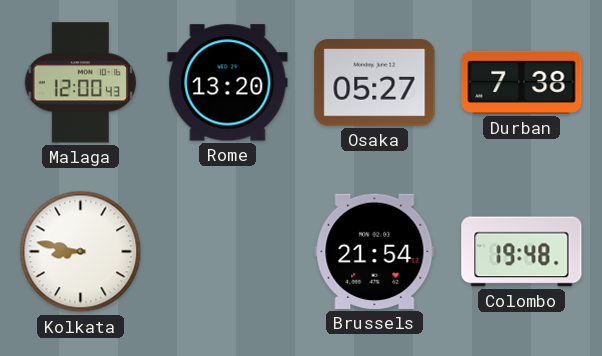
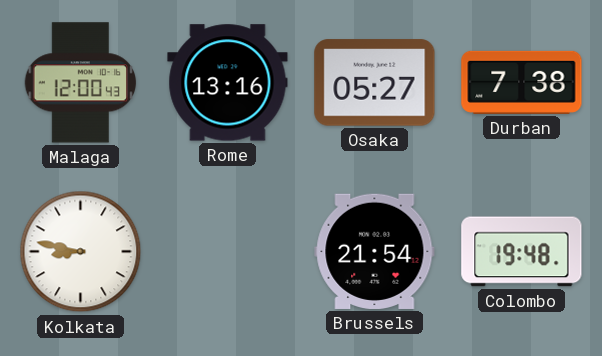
Rome: 13:20 -> 13:16
